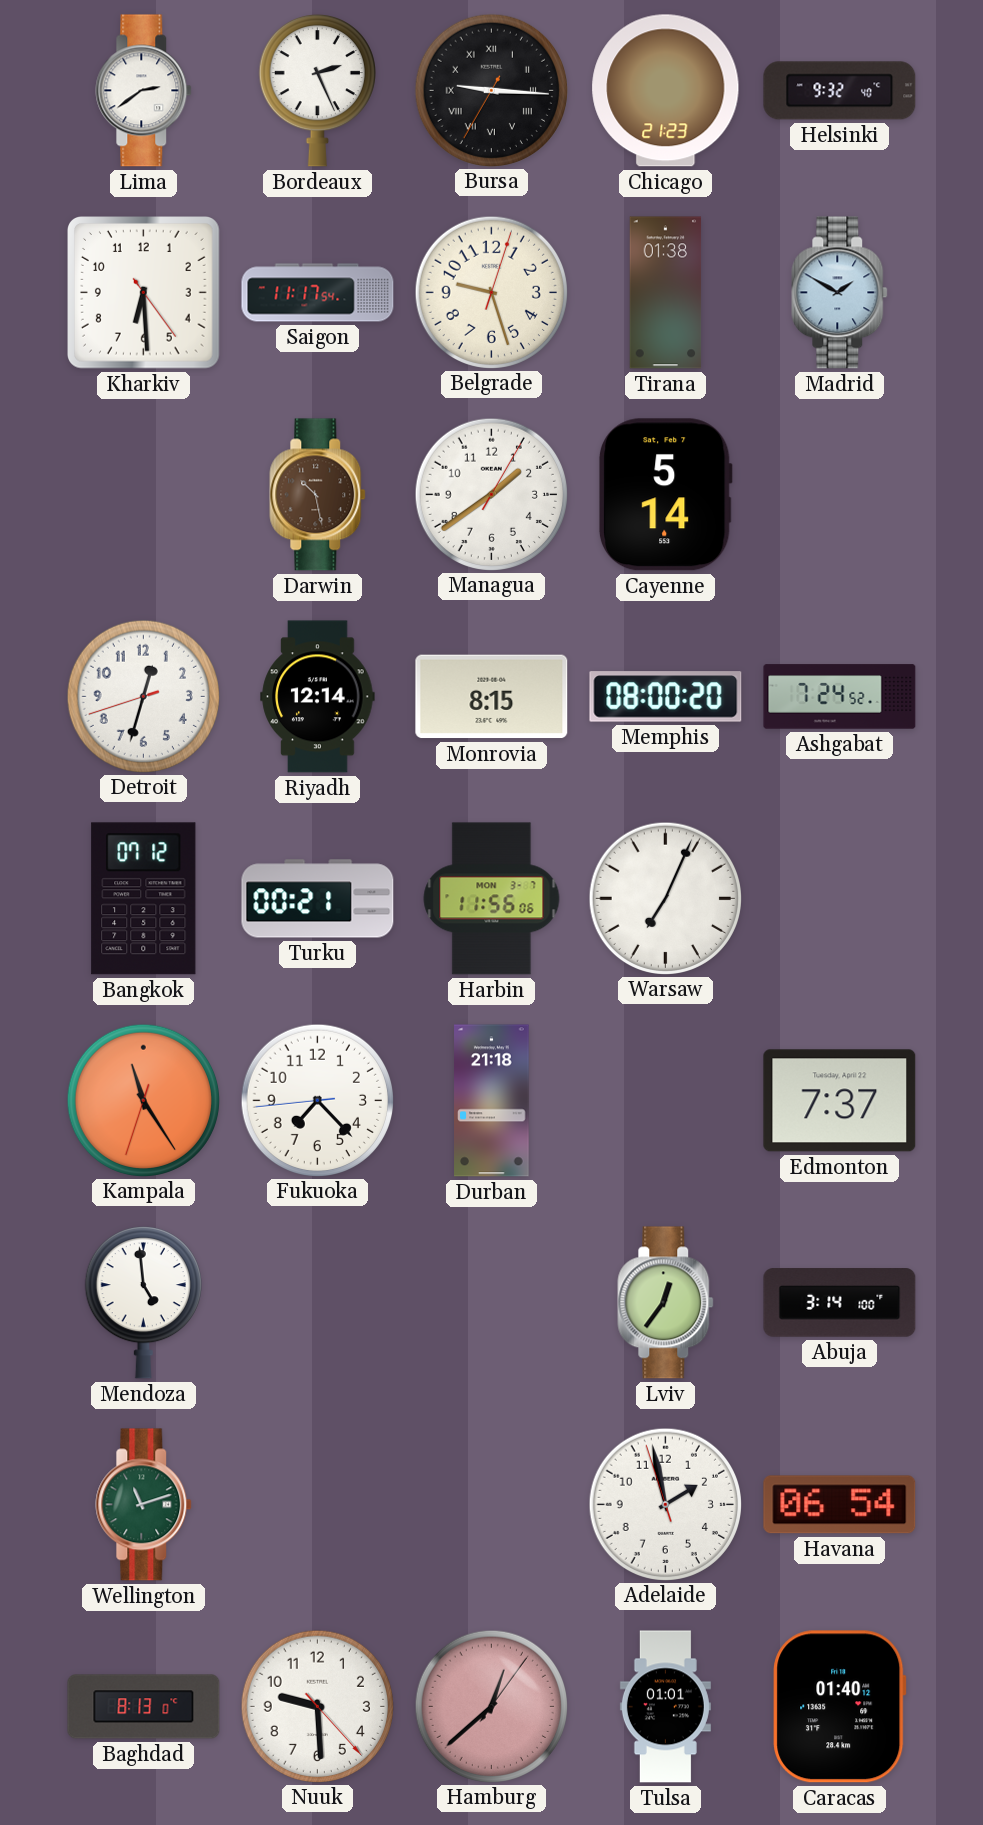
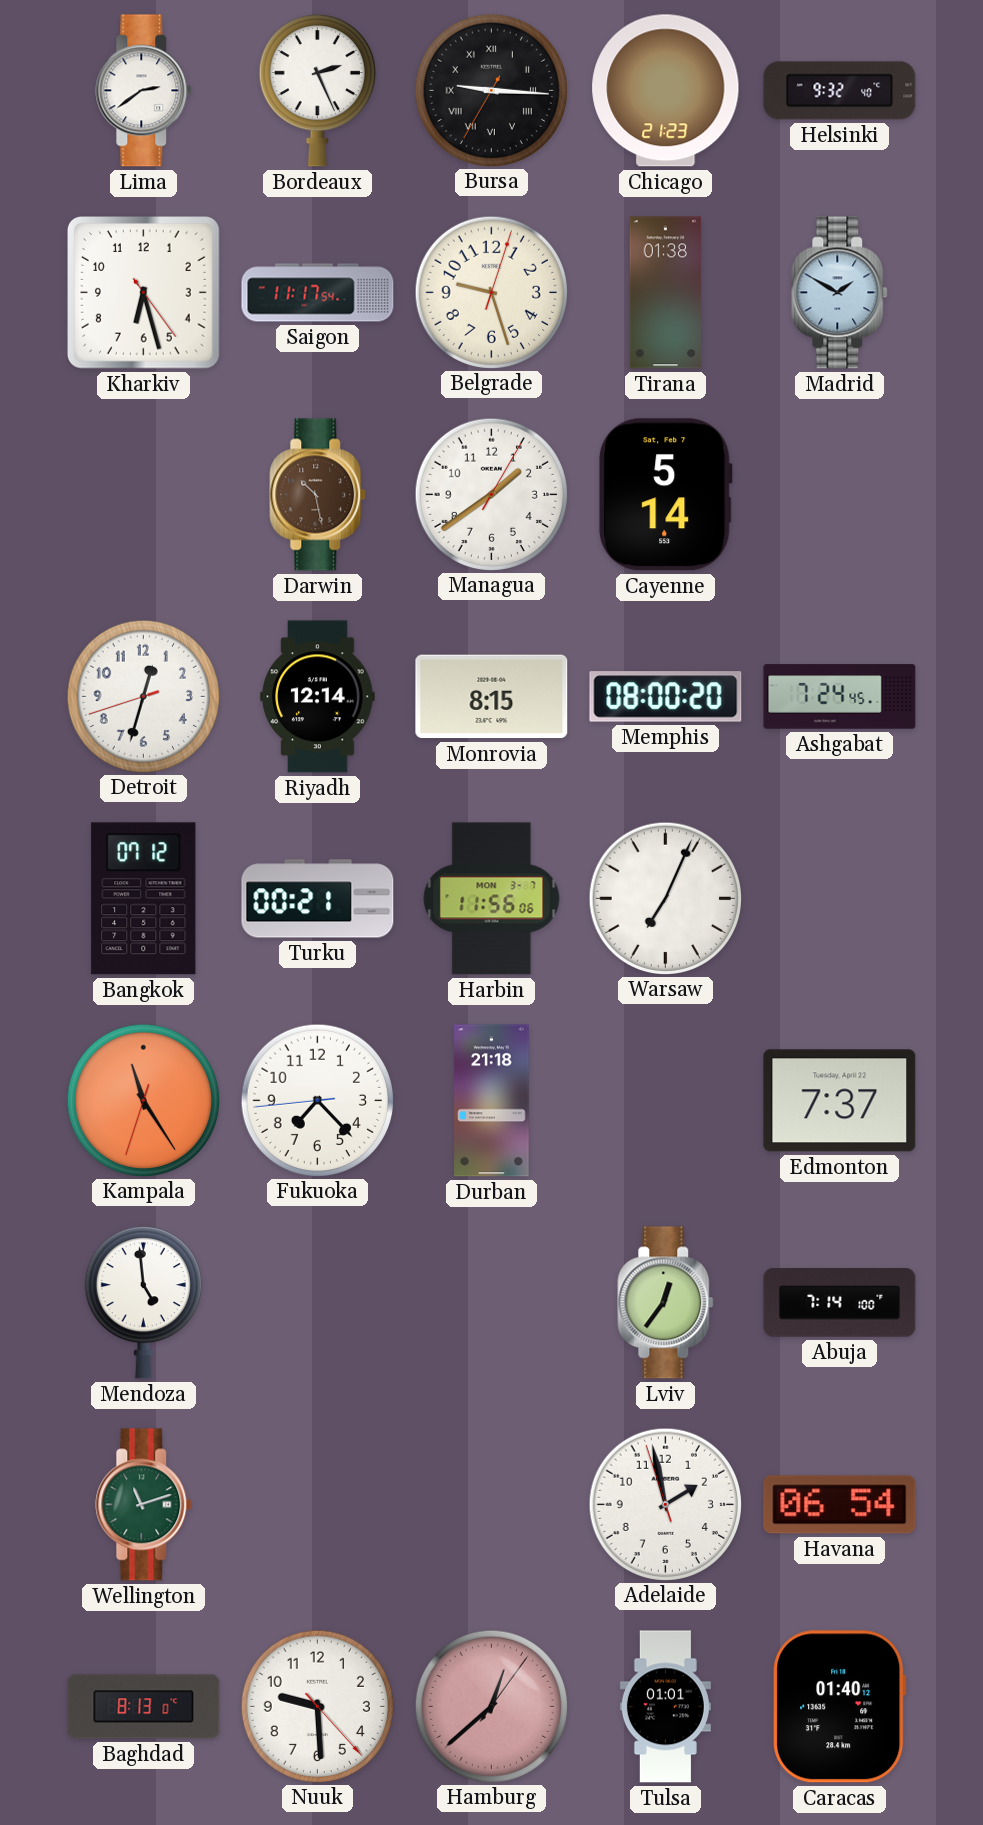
Kharkiv: 6:29 -> 6:27
Ashgabat: 7:24:52 -> 7:24:45
Abuja: 3:14 -> 7:14
